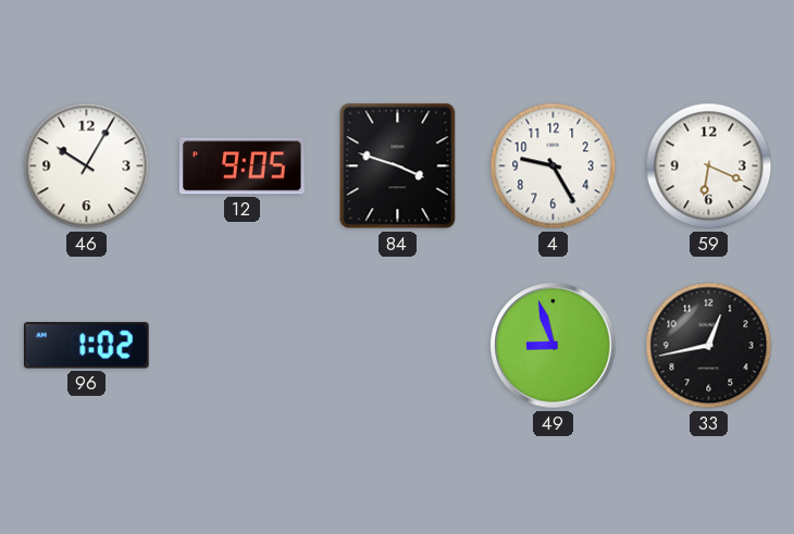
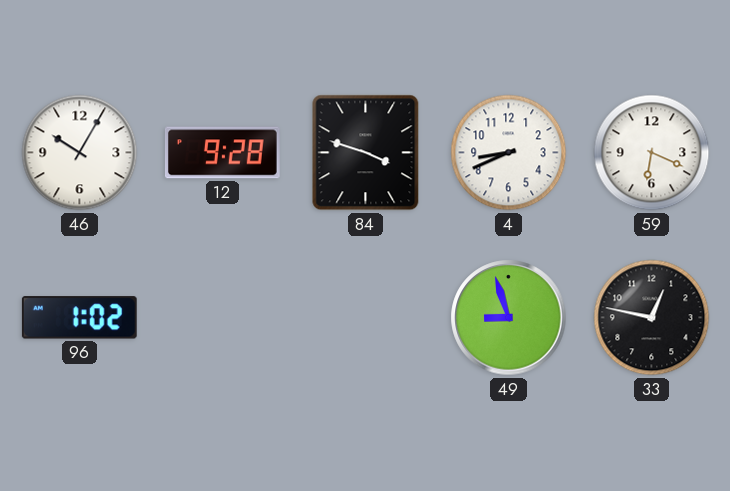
12: 9:05 -> 9:28
4: 9:25 -> 8:41
33: 12:43 -> 12:47
